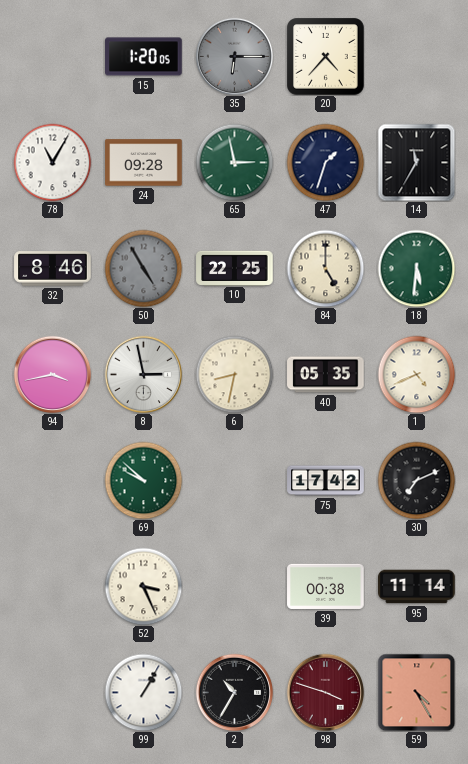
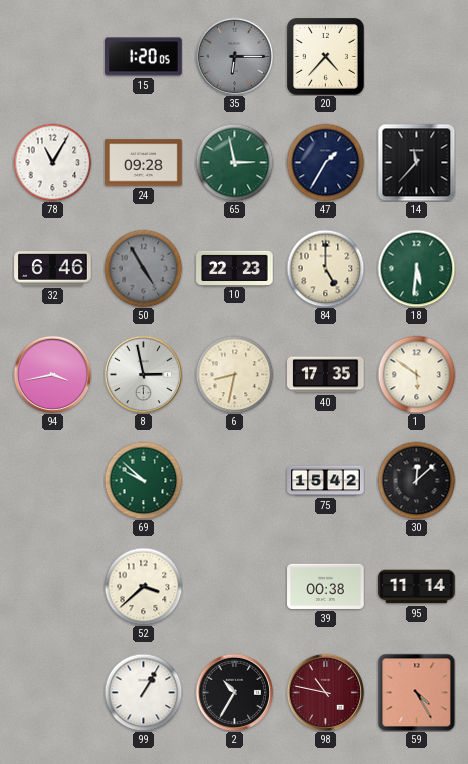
47: 1:33 -> 1:35
14: 11:35 -> 11:37
32: 8:46 -> 6:46
10: 22:25 -> 22:23
40: 05:35 -> 17:35
1: 4:41 -> 5:51
75: 17:42 -> 15:42
30: 7:11 -> 12:08
52: 3:26 -> 3:38
98: 3:48 -> 10:47
